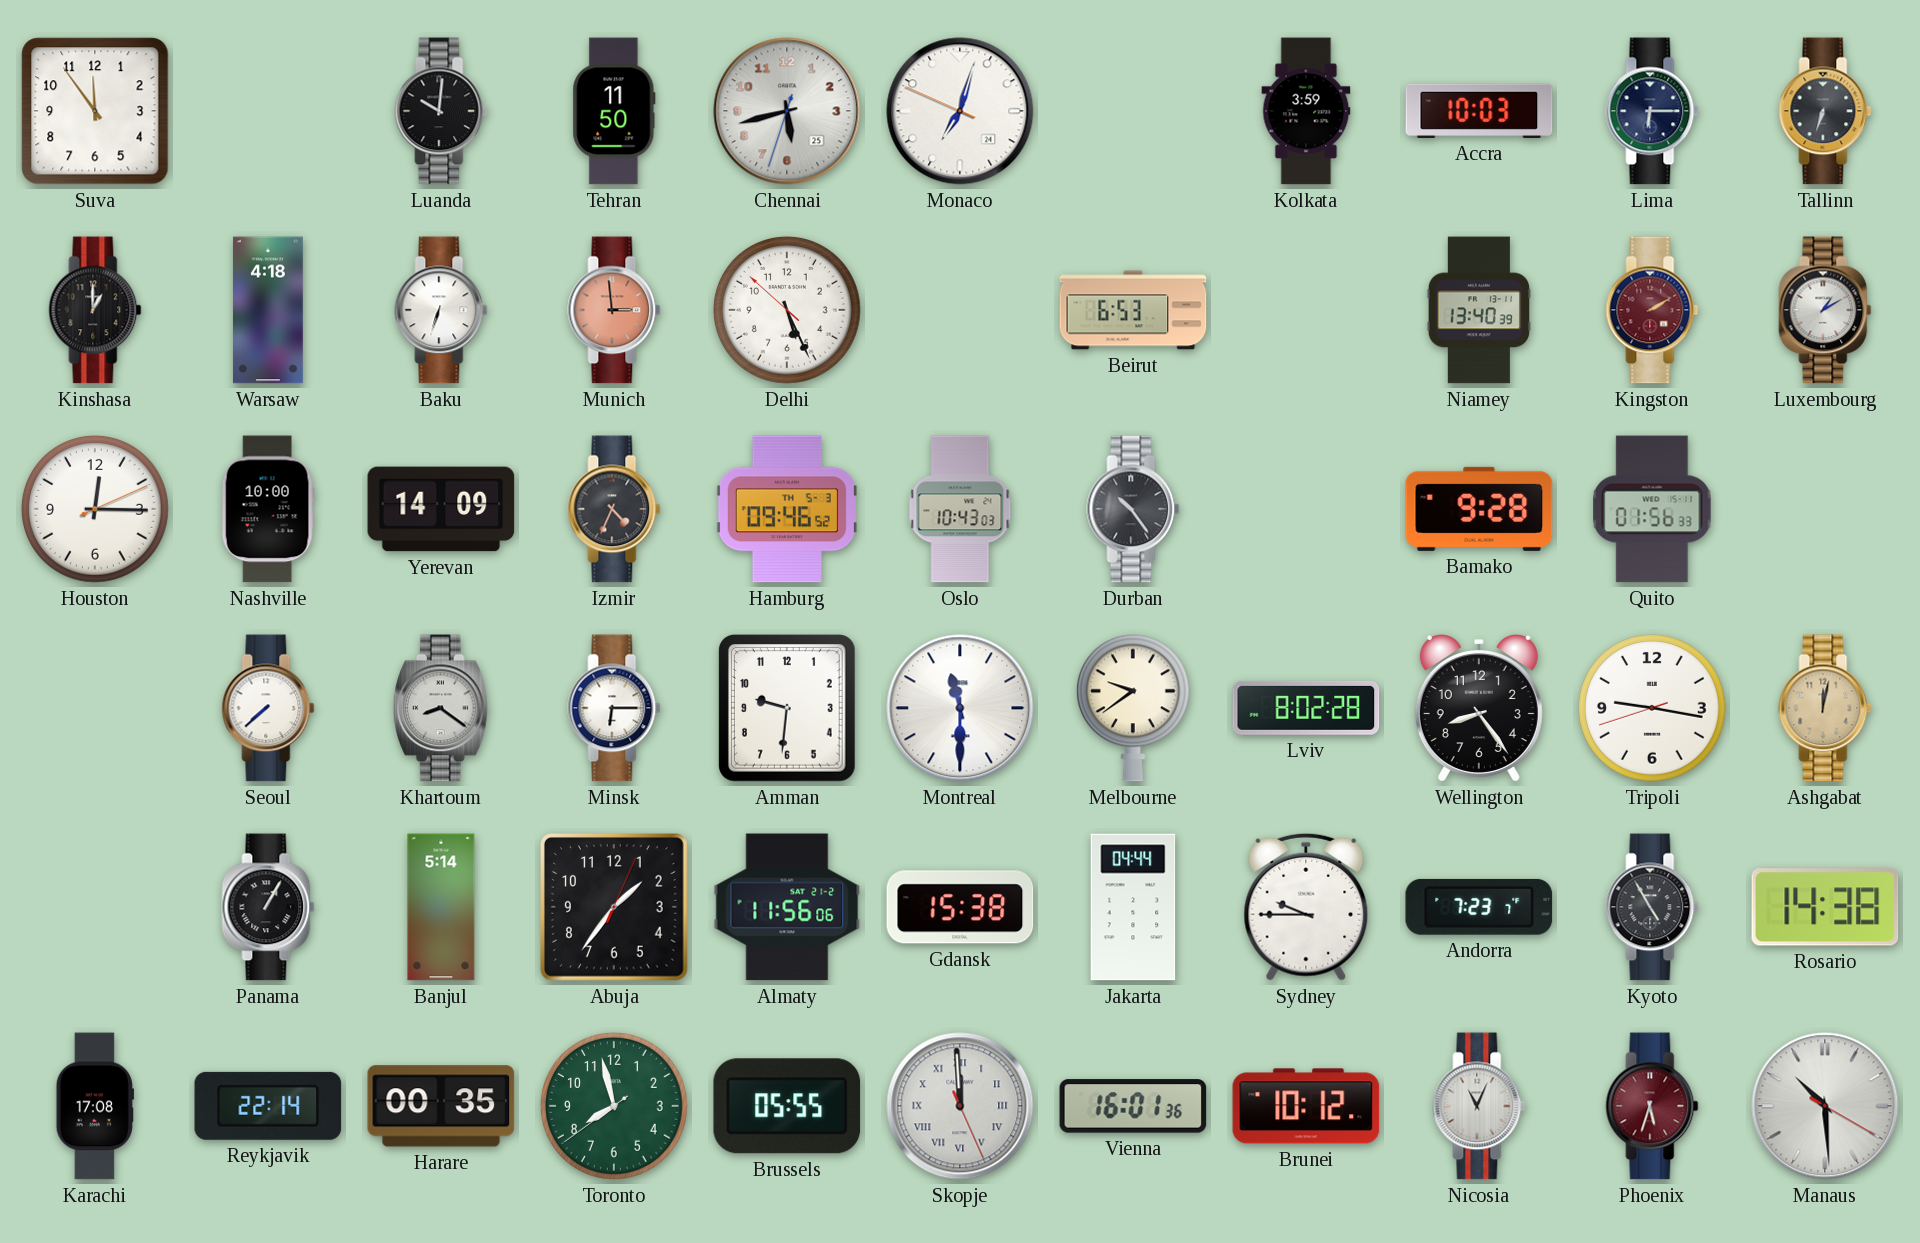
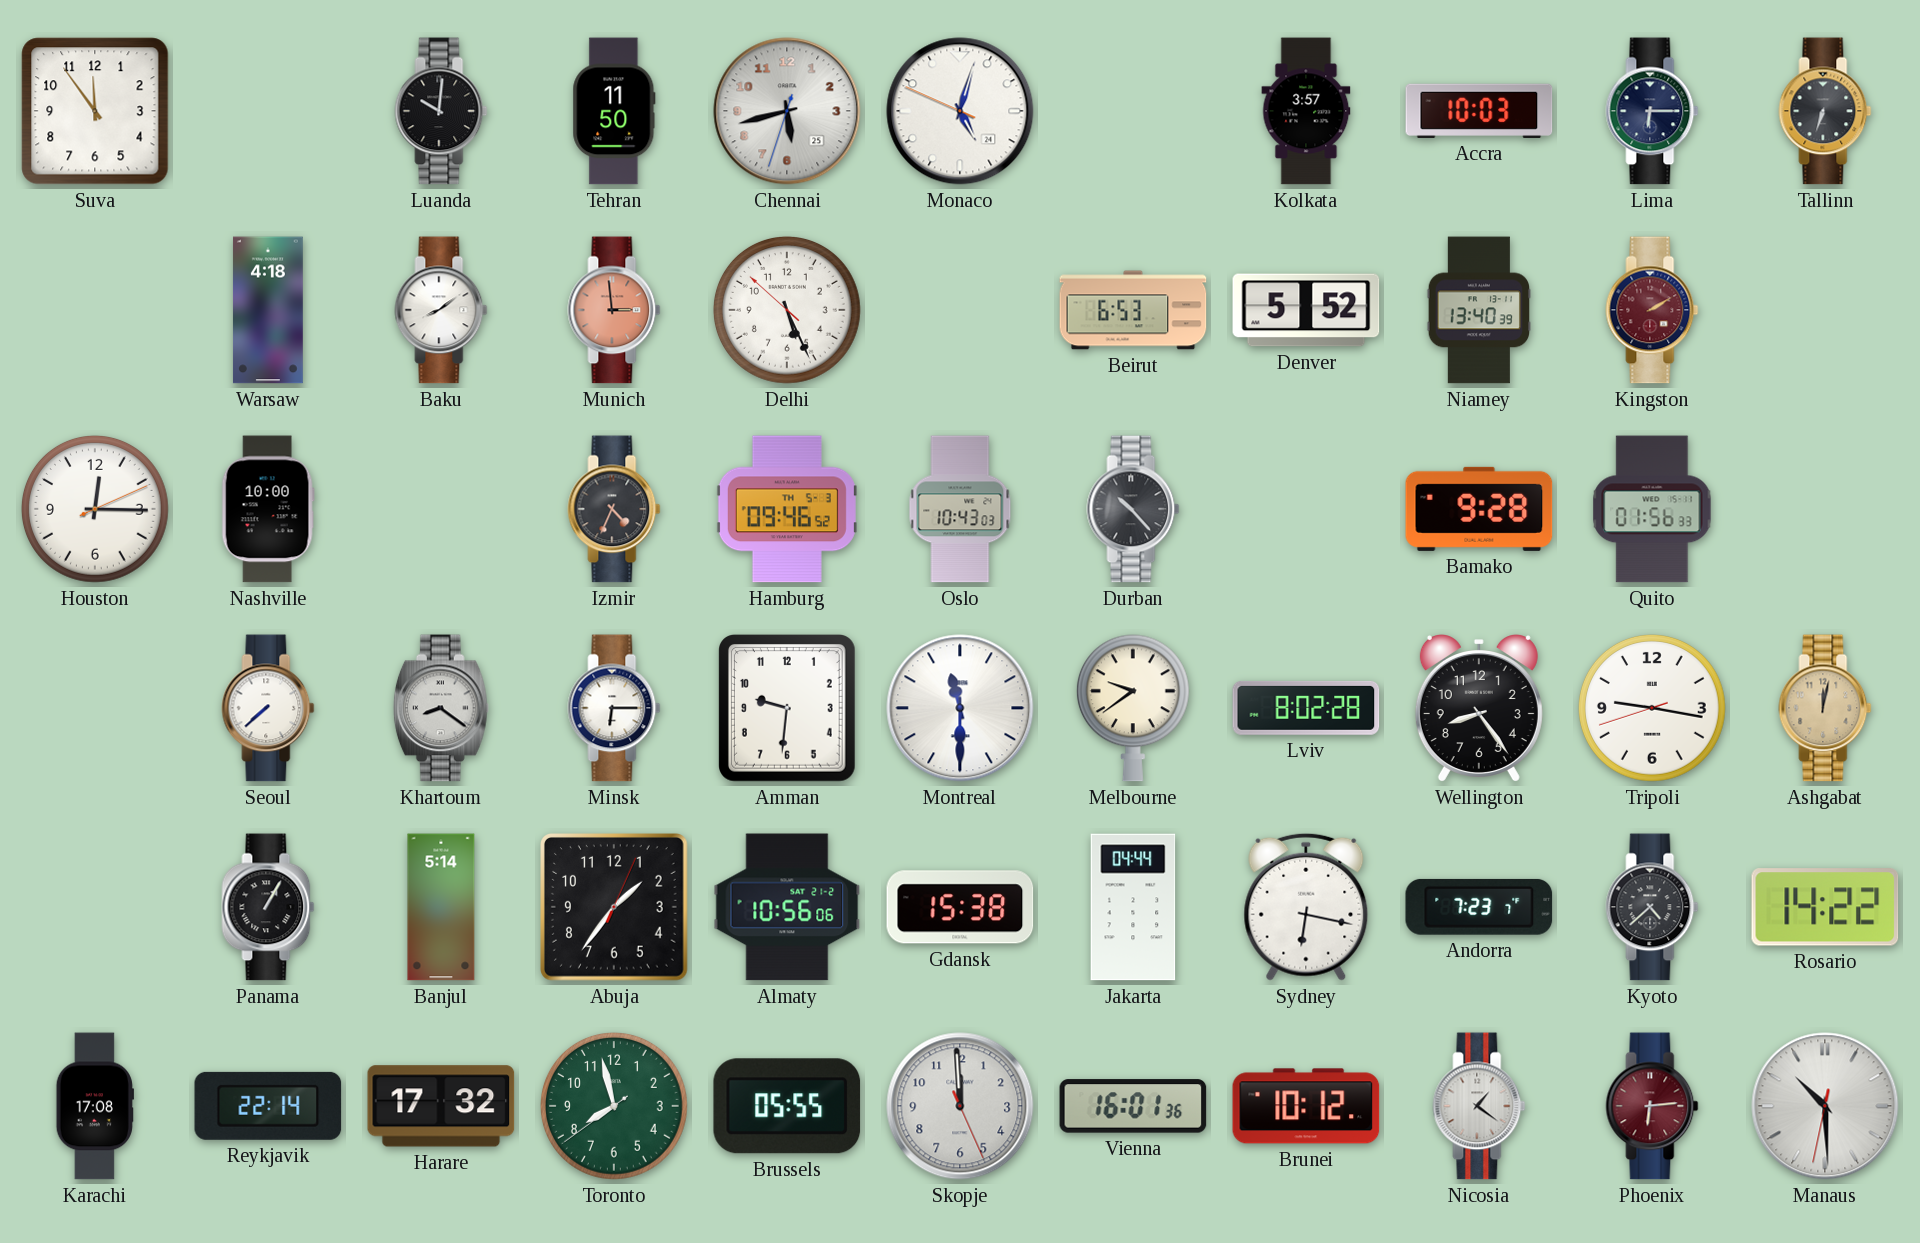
Monaco: 7:02 -> 5:02
Kolkata: 3:59 -> 3:57
Kinshasa: 1:00 -> none
Baku: 6:33 -> 8:09
Denver: none -> 5:52
Luxembourg: 1:10 -> none
Yerevan: 14:09 -> none
Durban: 10:24 -> 10:23
Almaty: 11:56 -> 10:56
Sydney: 9:45 -> 6:17
Kyoto: 4:55 -> 4:38
Rosario: 14:38 -> 14:22
Harare: 00:35 -> 17:32
Skopje numerals: Roman -> Arabic
Nicosia: 11:04 -> 1:21
Phoenix: 5:33 -> 6:14
Manaus: 10:29:20 -> 10:29:32
